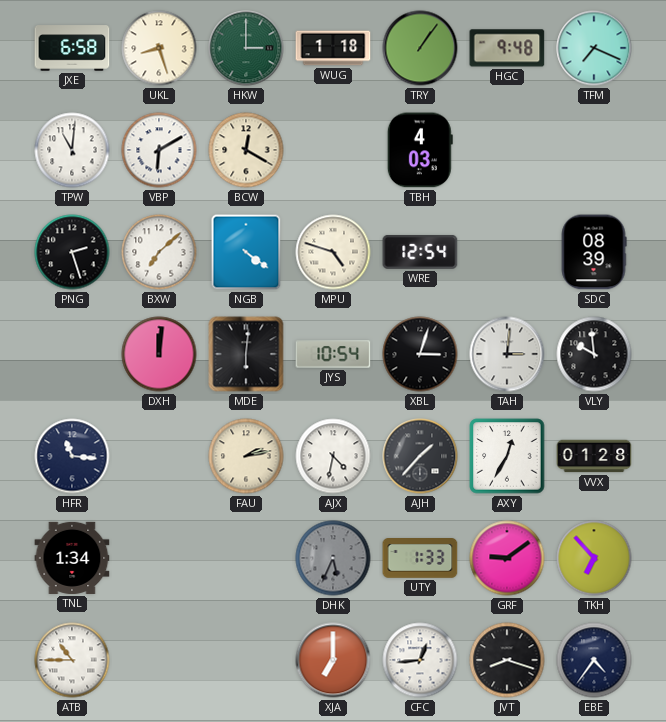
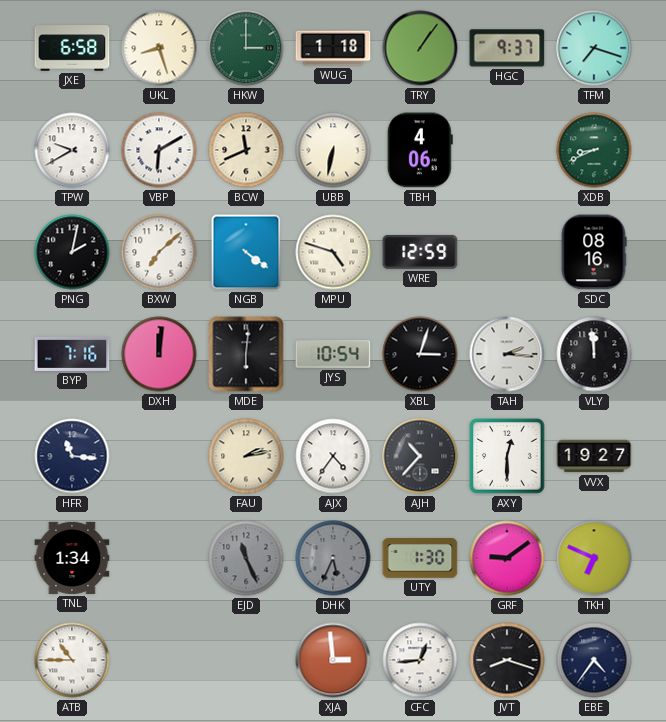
HGC: 9:48 -> 9:37
TFM: 7:19 -> 7:18
TPW: 11:01 -> 9:40
BCW: 12:20 -> 11:41
UBB: none -> 6:32
TBH: 4:03 -> 4:06
XDB: none -> 8:41
PNG: 2:27 -> 2:02
WRE: 12:54 -> 12:59
SDC: 08:39 -> 08:16
BYP: none -> 7:16
TAH: 3:01 -> 2:16
VLY: 9:59 -> 11:59
AJX: 4:32 -> 4:36
AJH: 1:37 -> 10:37
AXY: 12:35 -> 12:30
VVX: 01:28 -> 19:27
EJD: none -> 11:26
UTY: 1:33 -> 1:30
TKH: 6:53 -> 6:49
XJA: 7:00 -> 2:59
